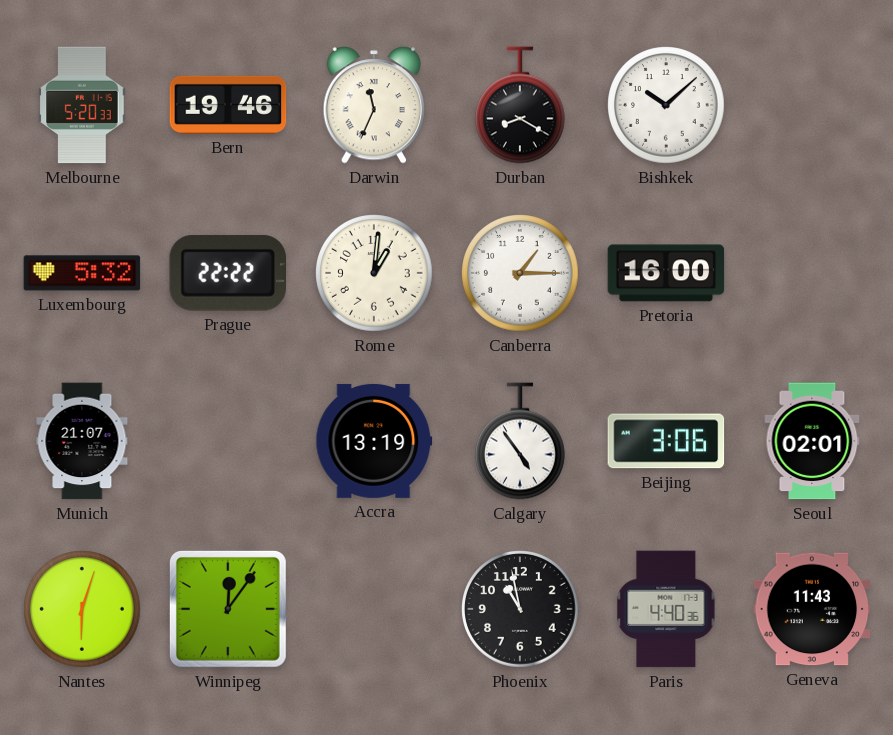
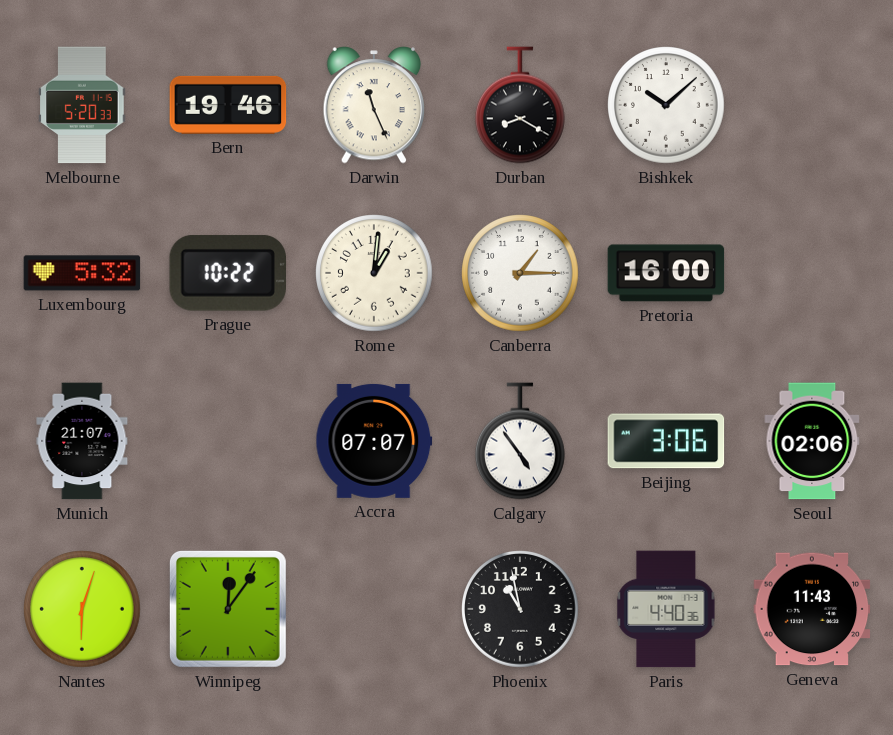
Darwin: 11:34 -> 11:26
Prague: 22:22 -> 10:22
Accra: 13:19 -> 07:07
Seoul: 02:01 -> 02:06
